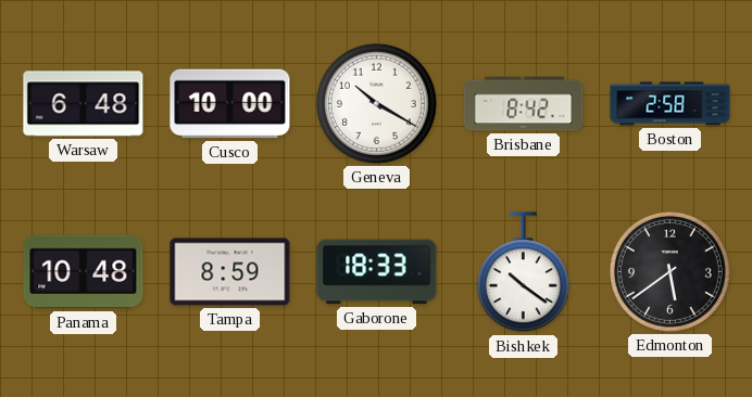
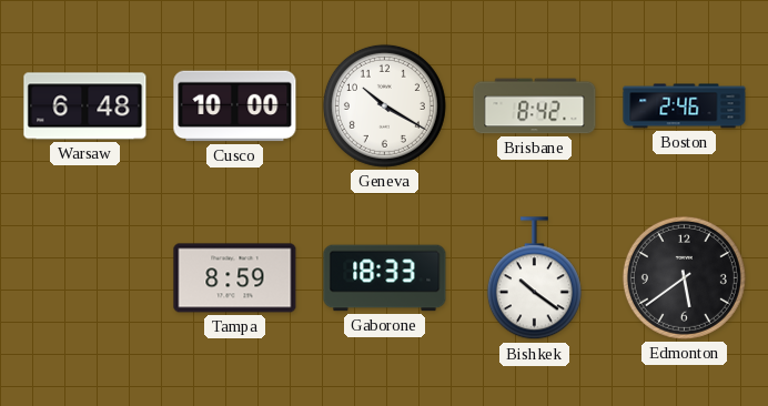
Boston: 2:58 -> 2:46
Panama: 10:48 -> none
